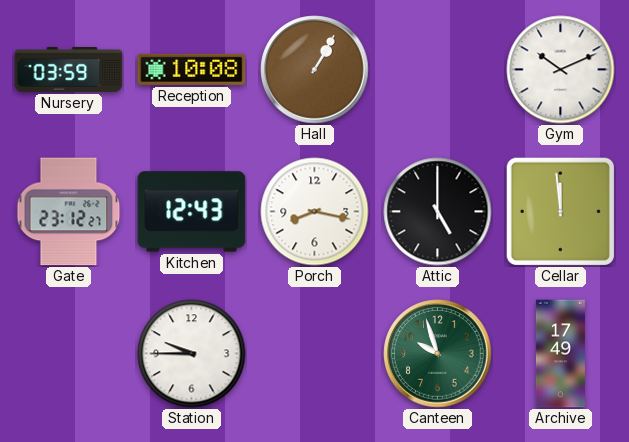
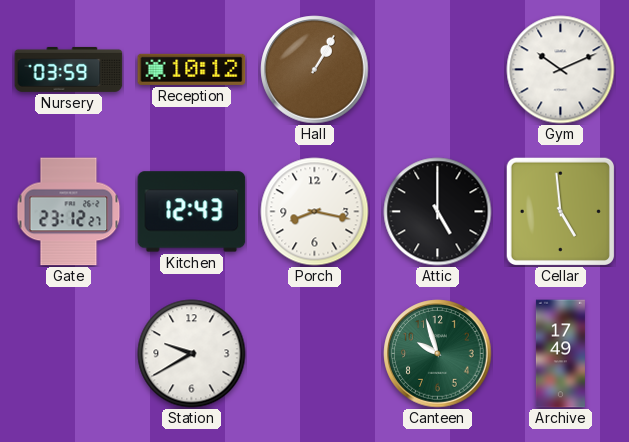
Reception: 10:08 -> 10:12
Cellar: 11:59 -> 4:59
Station: 9:45 -> 9:40
